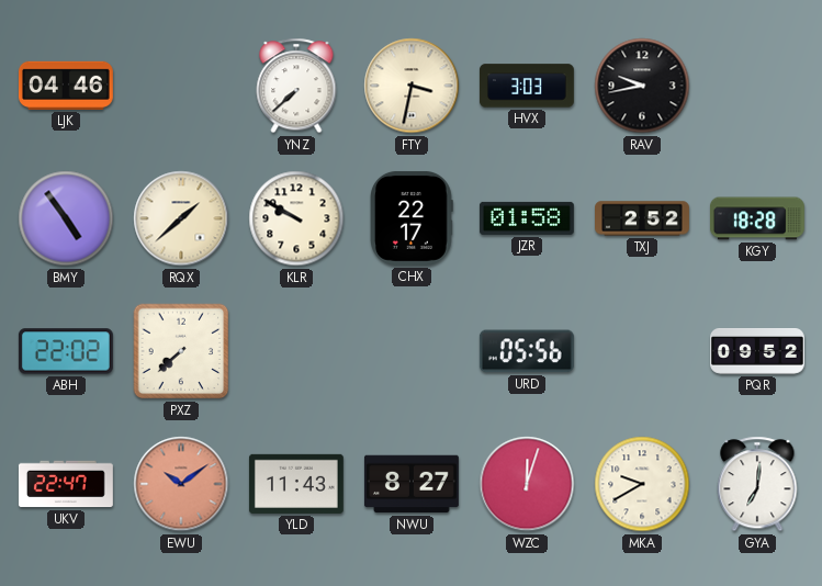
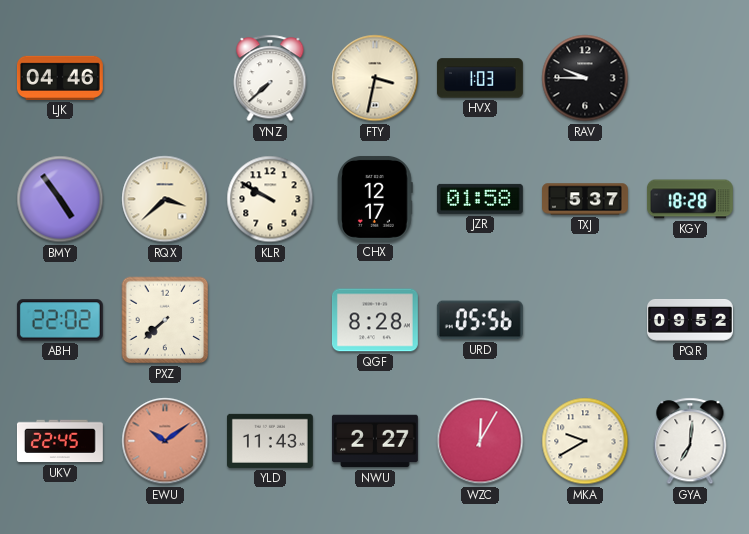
HVX: 3:03 -> 1:03
RAV: 9:43 -> 9:45
RQX: 1:38 -> 3:38
CHX: 22:17 -> 12:17
TXJ: 2:52 -> 5:37
QGF: none -> 8:28
UKV: 22:47 -> 22:45
NWU: 8:27 -> 2:27
WZC: 12:03 -> 12:05
